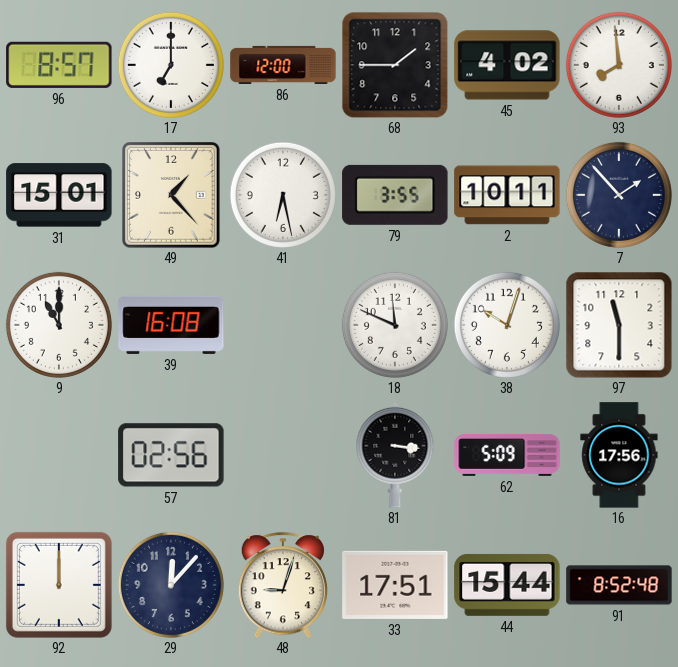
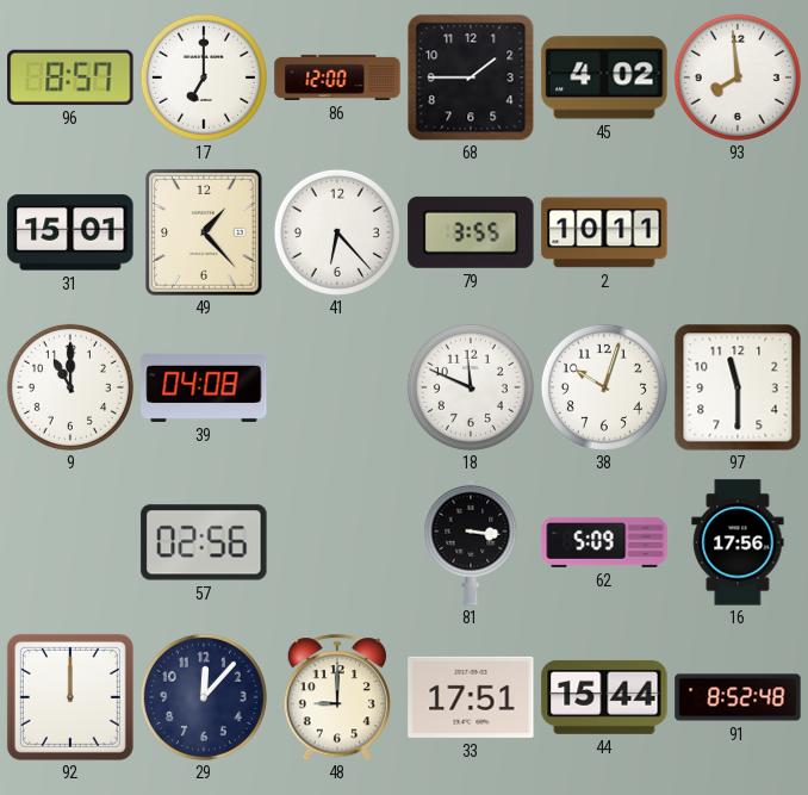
41: 6:28 -> 6:23
7: 1:53 -> none
39: 16:08 -> 04:08
48: 9:03 -> 9:00
